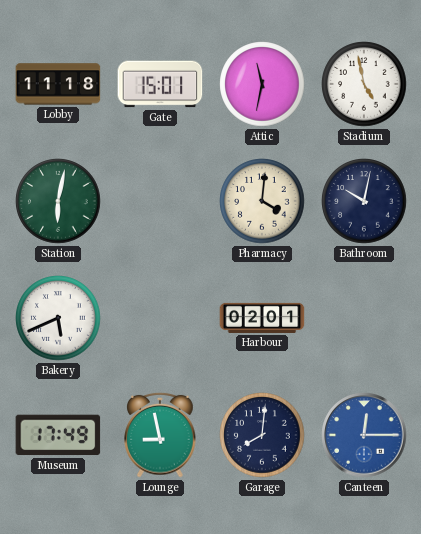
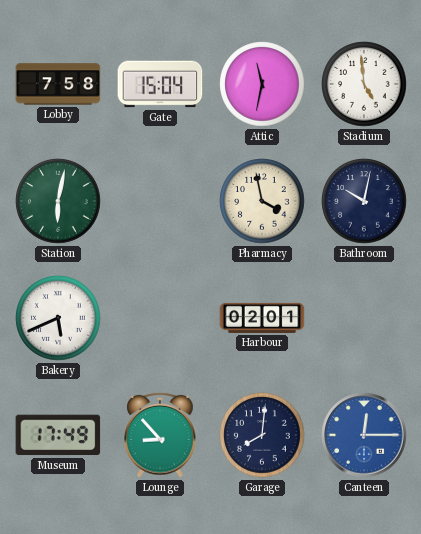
Lobby: 11:18 -> 7:58
Gate: 15:01 -> 15:04
Stadium: 4:58 -> 4:59
Pharmacy: 4:01 -> 3:58
Lounge: 8:58 -> 8:53
